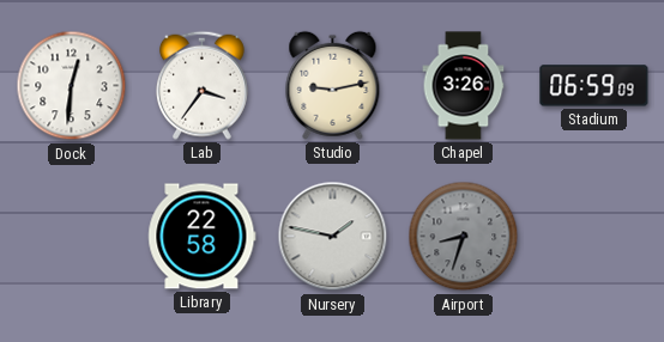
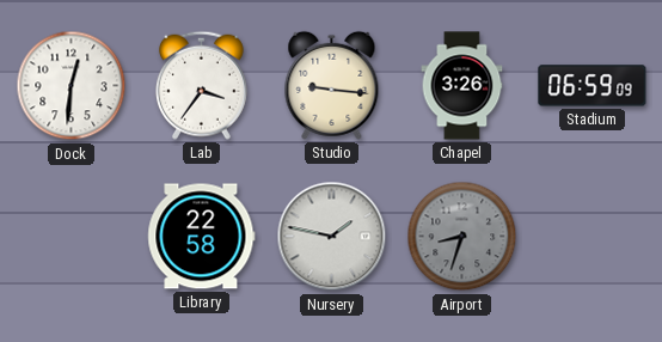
Studio: 9:13 -> 9:16
